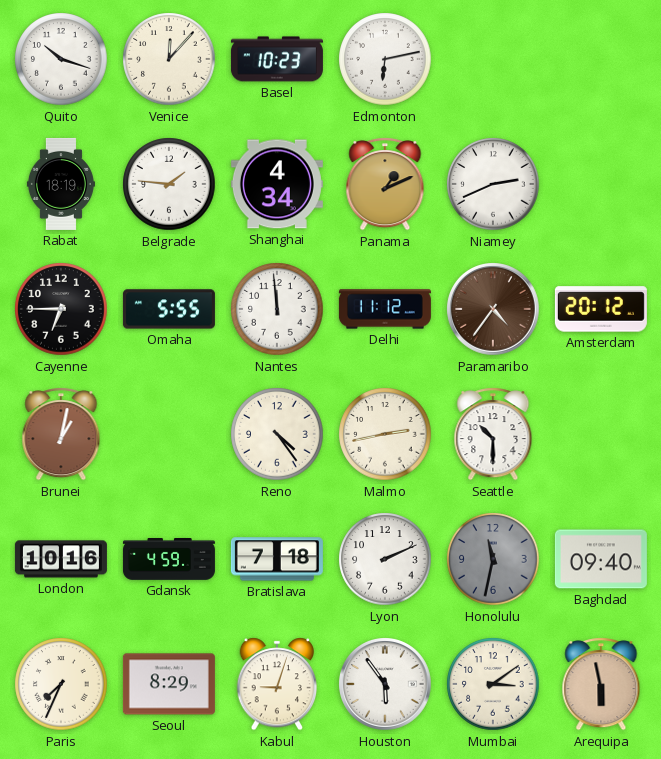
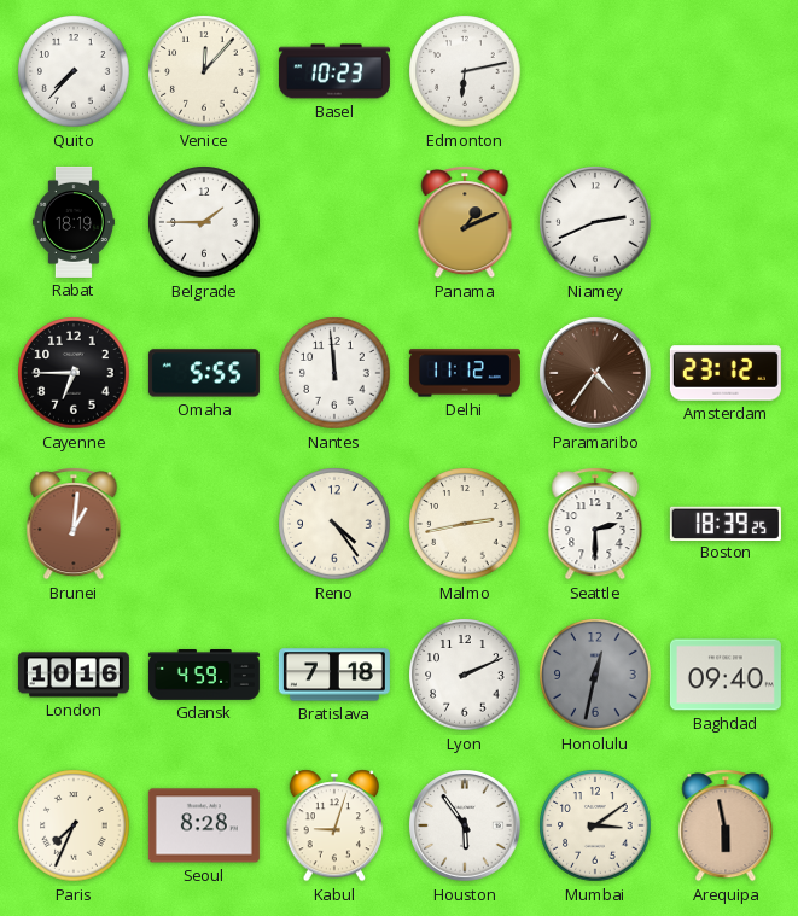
Quito: 10:18 -> 7:37
Belgrade: 1:46 -> 1:45
Shanghai: 4:34 -> none
Amsterdam: 20:12 -> 23:12
Brunei: 1:02 -> 1:01
Seattle: 10:30 -> 2:30
Boston: none -> 18:39
Honolulu: 11:32 -> 12:32
Seoul: 8:29 -> 8:28
